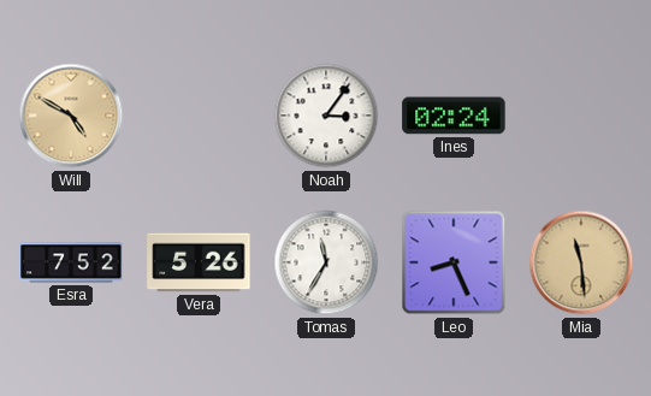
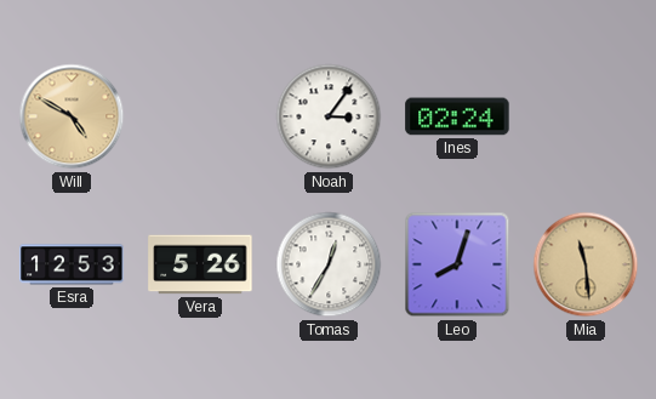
Esra: 7:52 -> 12:53
Tomas: 11:35 -> 12:35
Leo: 8:26 -> 8:03
